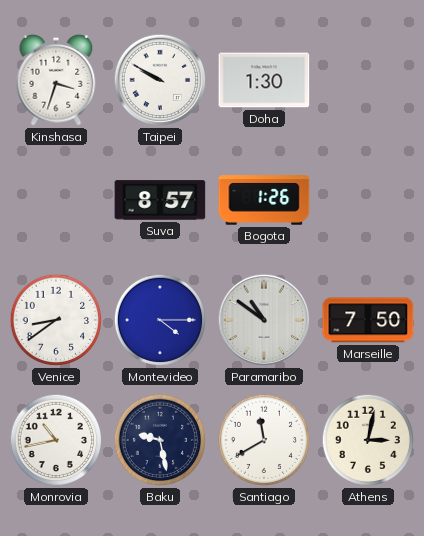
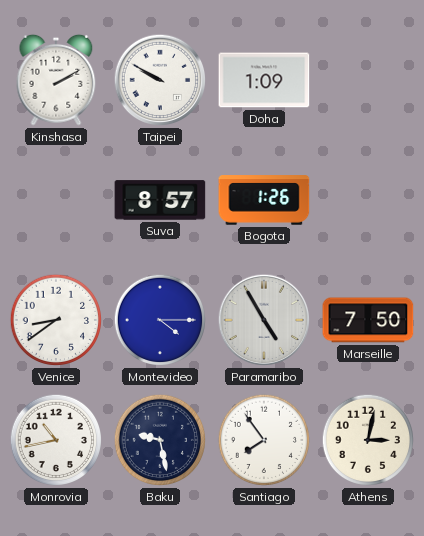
Kinshasa: 3:33 -> 2:10
Doha: 1:30 -> 1:09
Paramaribo: 10:51 -> 4:55
Santiago: 11:40 -> 7:54
